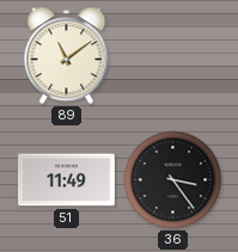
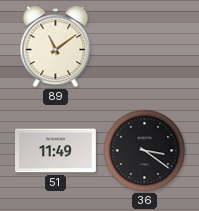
36: 3:24 -> 3:21
